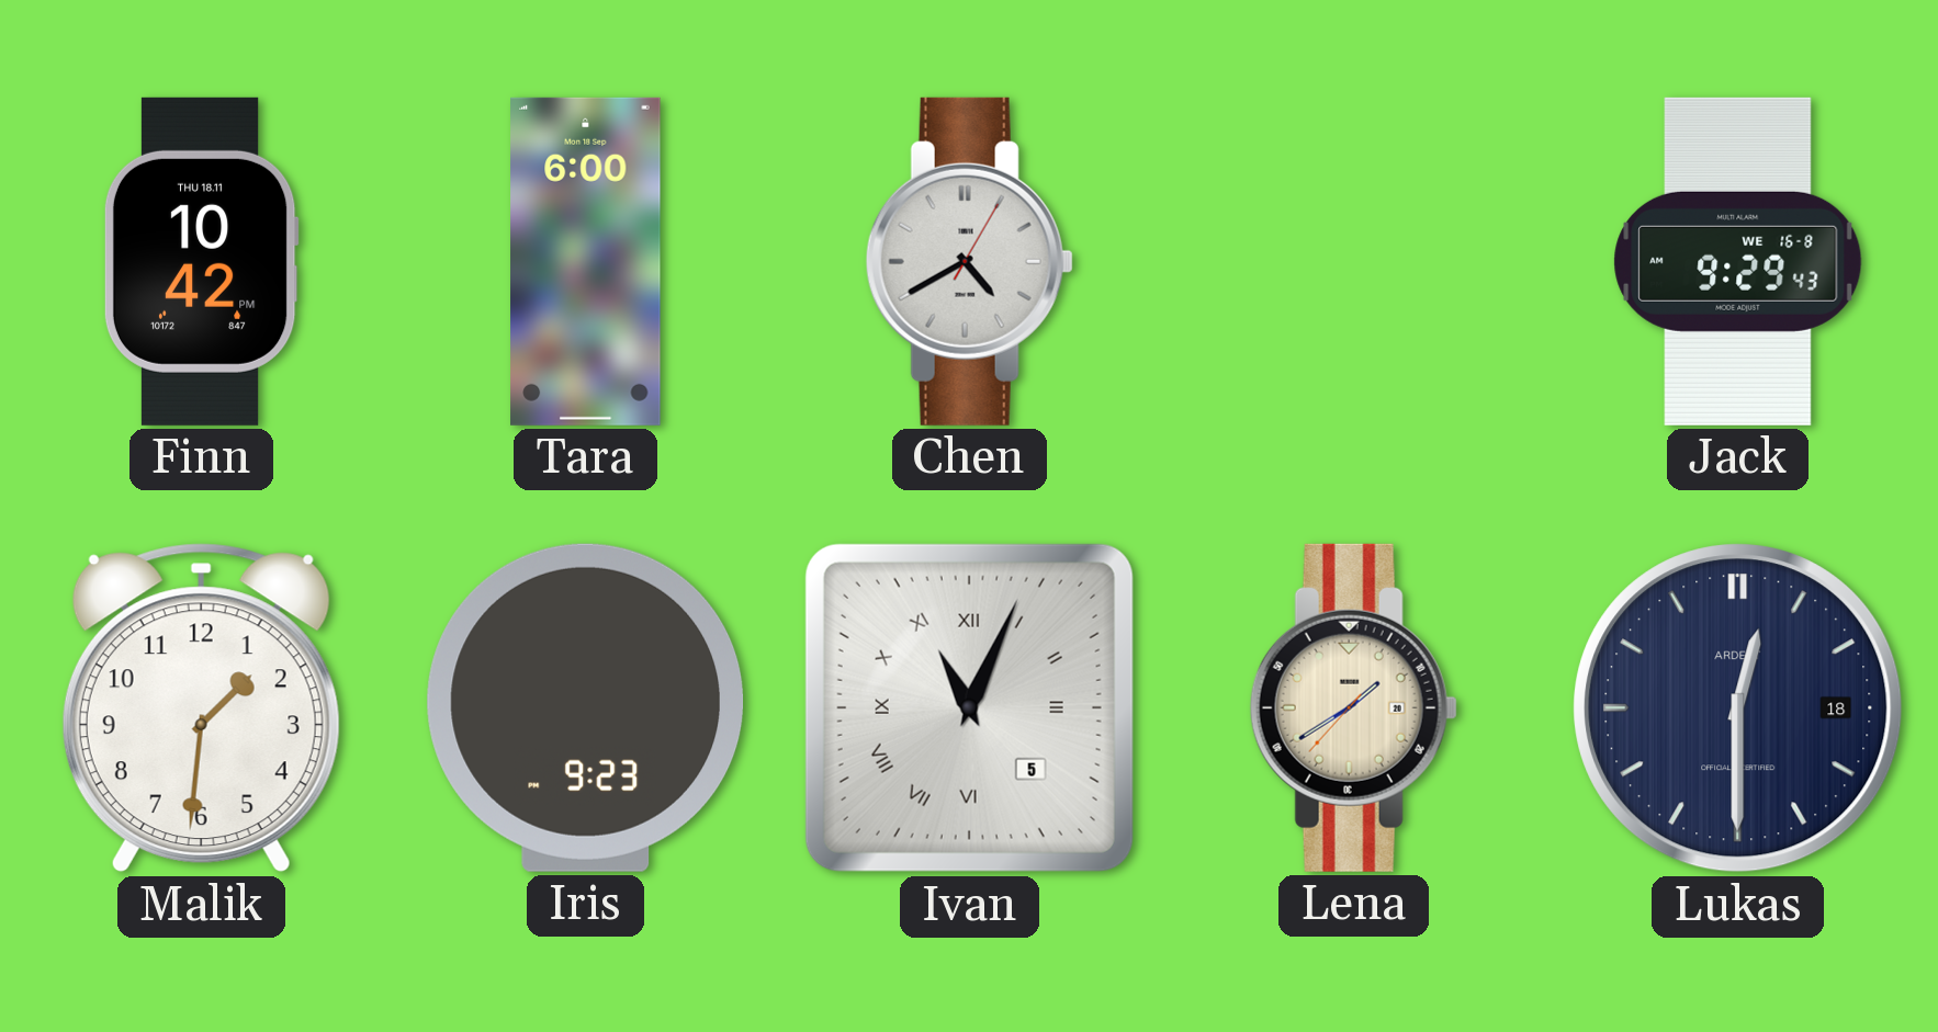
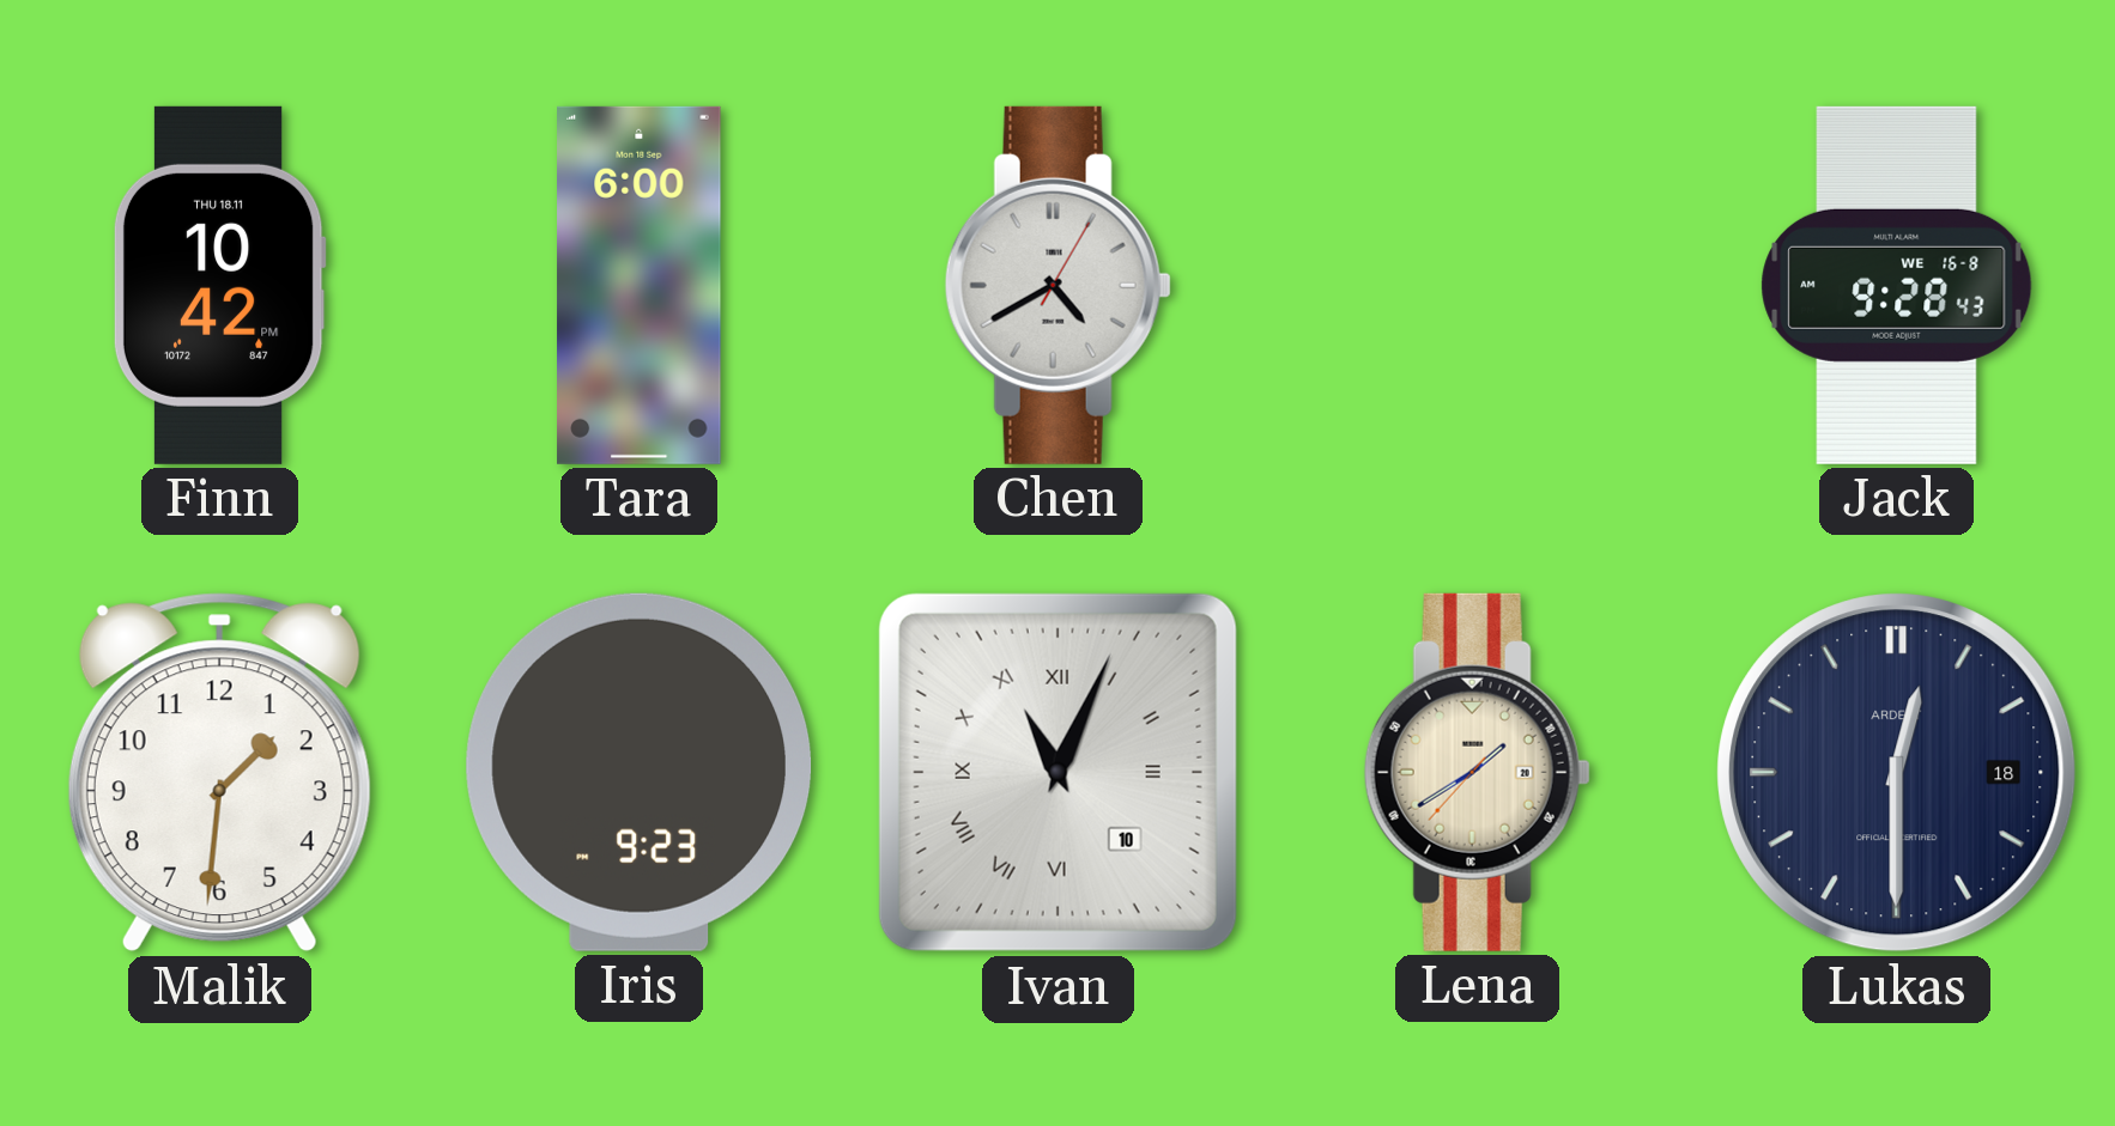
Jack: 9:29 -> 9:28
Ivan date: 5 -> 10
